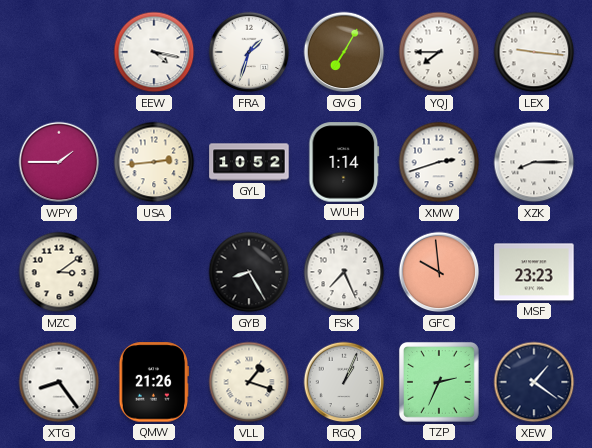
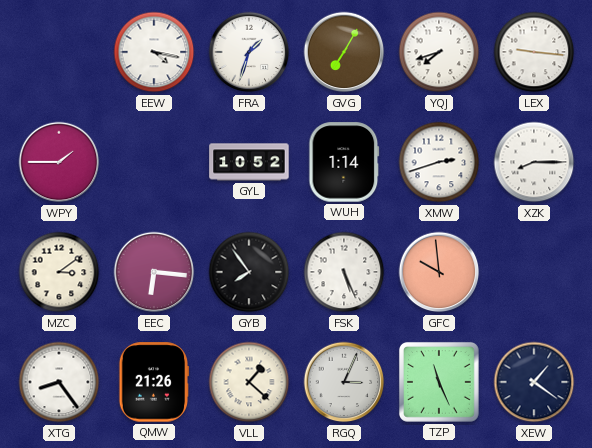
YQJ: 7:45 -> 7:42
USA: 2:44 -> none
EEC: none -> 6:16
GYB: 8:25 -> 7:54
FSK: 7:26 -> 5:26
MSF: 23:23 -> none
VLL: 1:18 -> 1:22
RGQ: 1:04 -> 3:04
TZP: 2:34 -> 11:26
